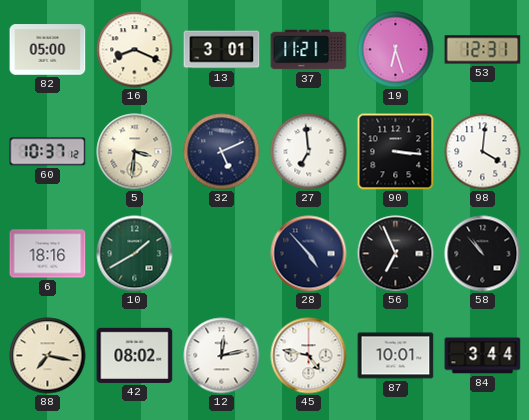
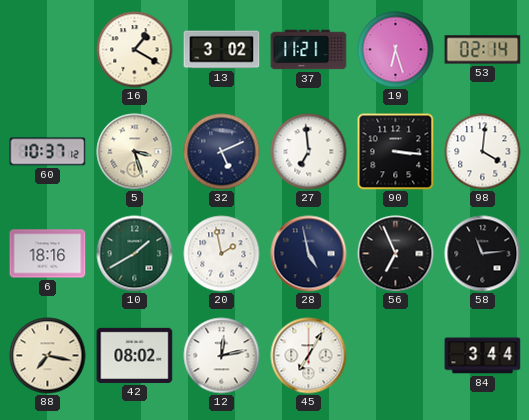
82: 05:00 -> none
16: 8:19 -> 1:20
13: 3:01 -> 3:02
53: 12:31 -> 02:14
5: 3:31 -> 3:27
20: none -> 1:58
28: 4:53 -> 4:58
58: 10:53 -> 11:14
45: 4:47 -> 7:05
87: 10:01 -> none
